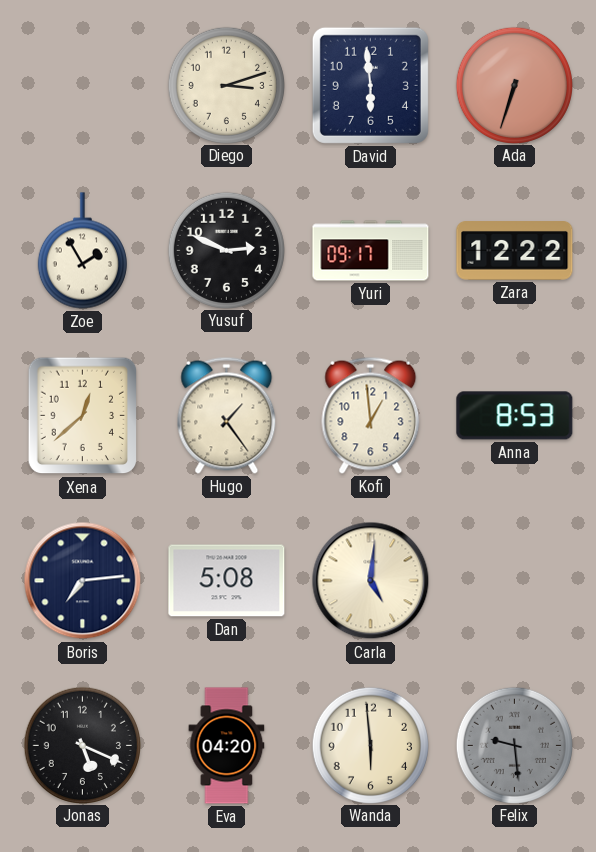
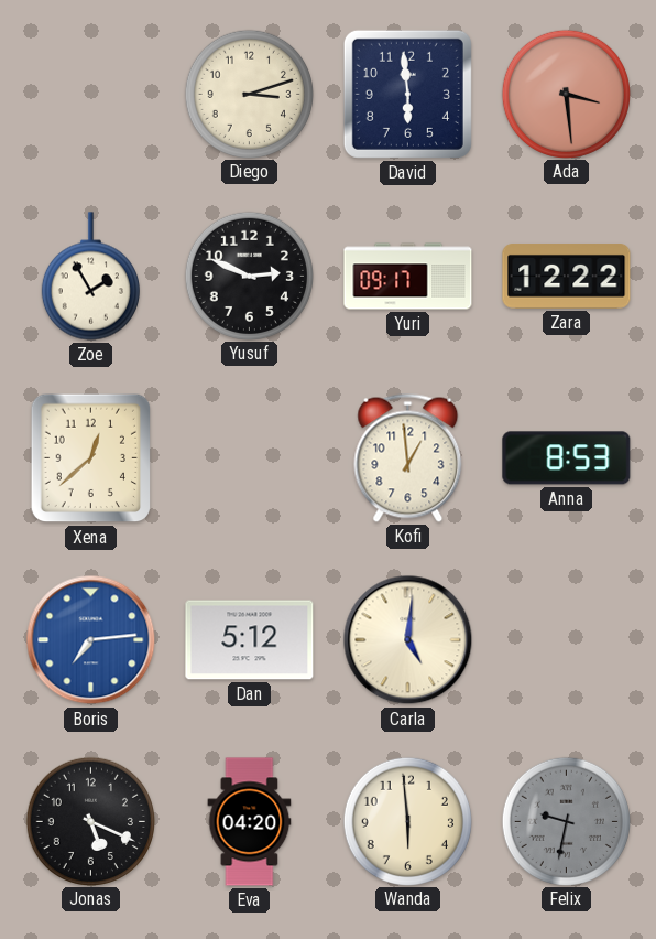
Ada: 6:33 -> 3:29
Hugo: 1:24 -> none
Boris dial: navy -> blue
Dan: 5:08 -> 5:12
Felix: 9:29 -> 9:32
